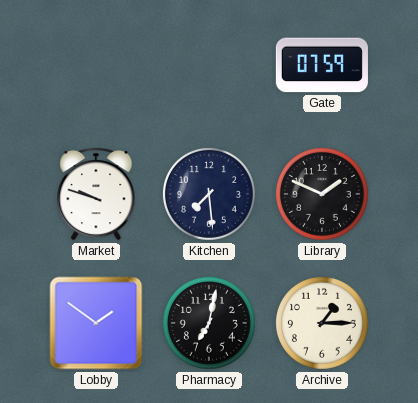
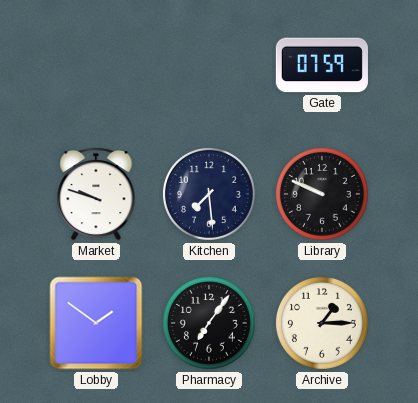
Library: 1:49 -> 9:49
Pharmacy: 7:02 -> 7:06
